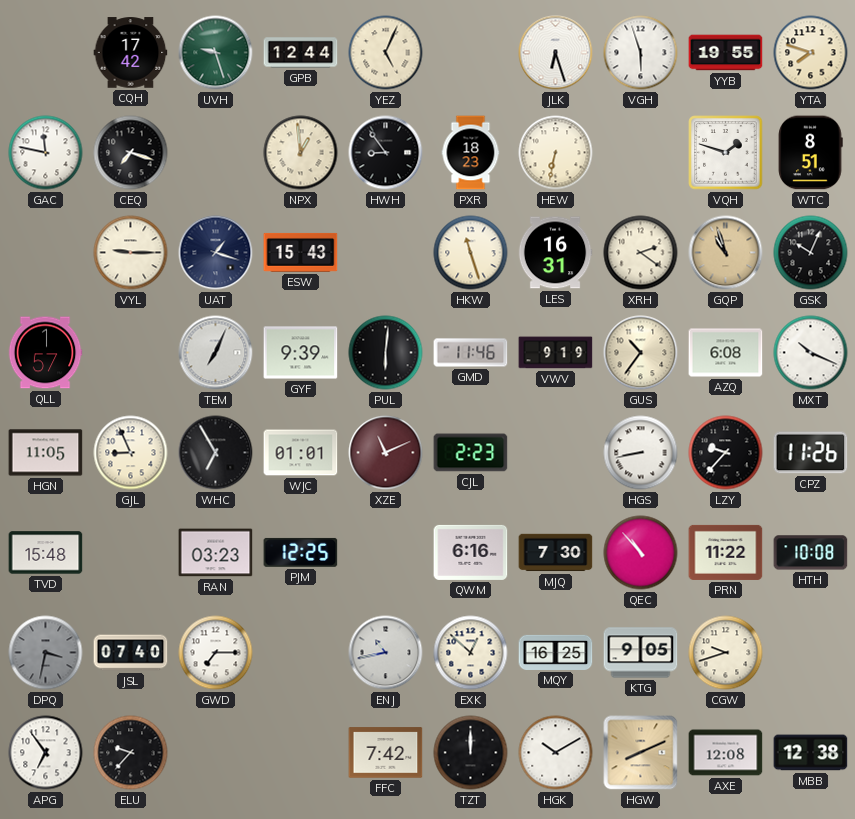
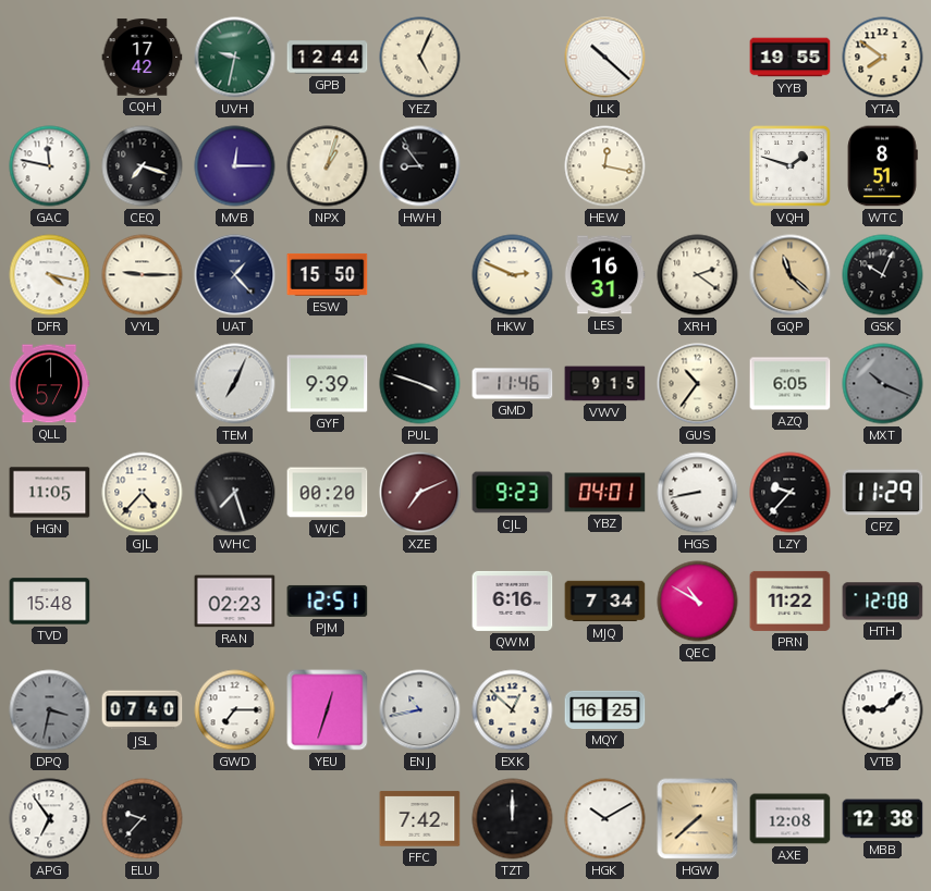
UVH: 9:27 -> 9:32
JLK: 6:27 -> 10:22
VGH: 5:57 -> none
YTA: 7:48 -> 7:51
MVB: none -> 12:15
NPX: 12:59 -> 1:03
PXR: 18:23 -> none
HEW: 6:32 -> 12:17
DFR: none -> 4:17
UAT: 1:18 -> 1:23
ESW: 15:43 -> 15:50
HKW: 11:27 -> 2:49
GQP: 10:57 -> 11:22
PUL: 6:01 -> 3:48
VWV: 9:19 -> 9:15
AZQ: 6:08 -> 6:05
MXT dial: white -> grey
GJL: 8:56 -> 4:37
WHC: 6:55 -> 7:27
WJC: 01:01 -> 00:20
XZE: 11:11 -> 7:11
CJL: 2:23 -> 9:23
YBZ: none -> 04:01
CPZ: 11:26 -> 11:29
RAN: 03:23 -> 02:23
PJM: 12:25 -> 12:51
MJQ: 7:30 -> 7:34
QEC: 10:53 -> 10:50
HTH: 10:08 -> 12:08
YEU: none -> 12:33
KTG: 9:05 -> none
CGW: 9:42 -> none
VTB: none -> 9:08
HGW: 8:11 -> 7:38
